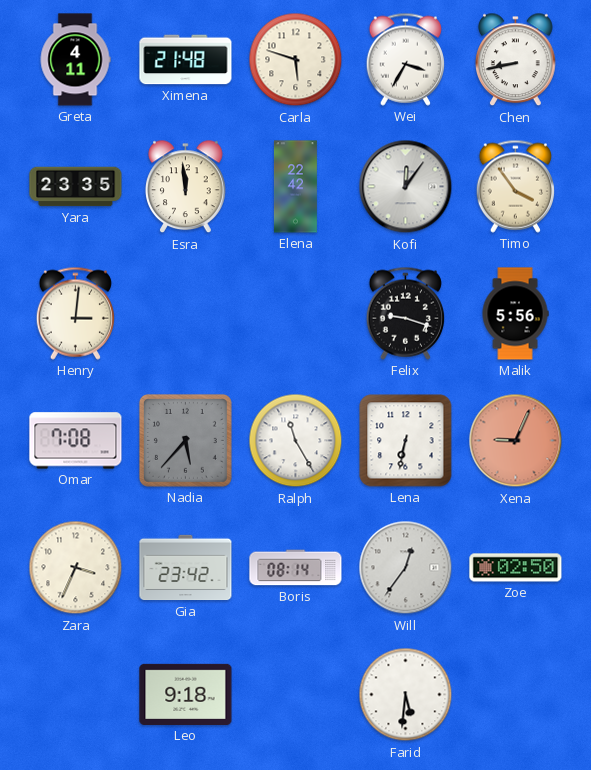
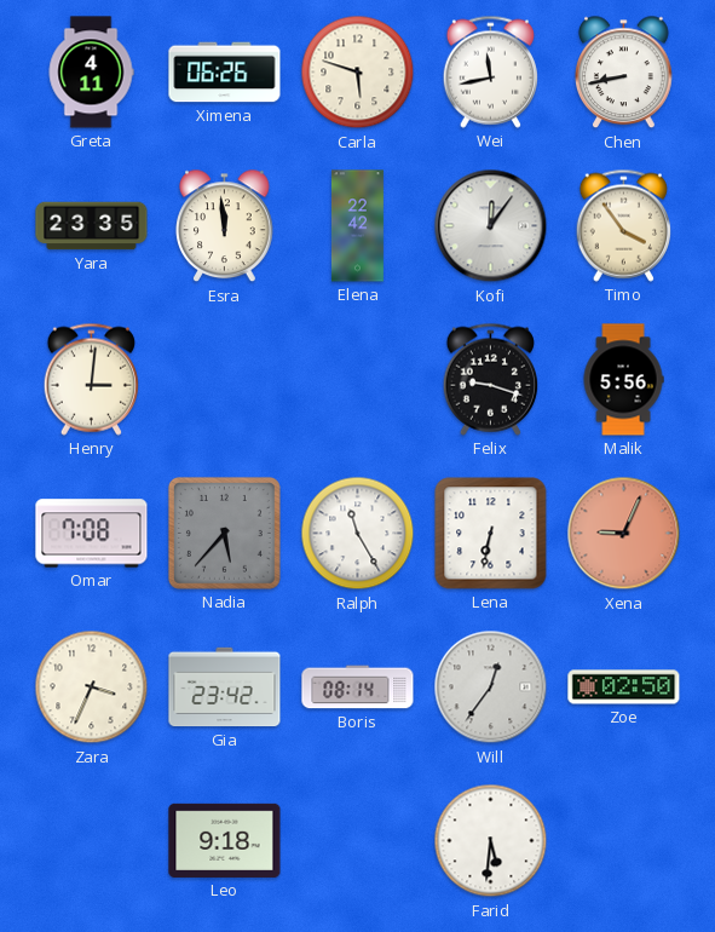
Ximena: 21:48 -> 06:26
Wei: 3:35 -> 11:43
